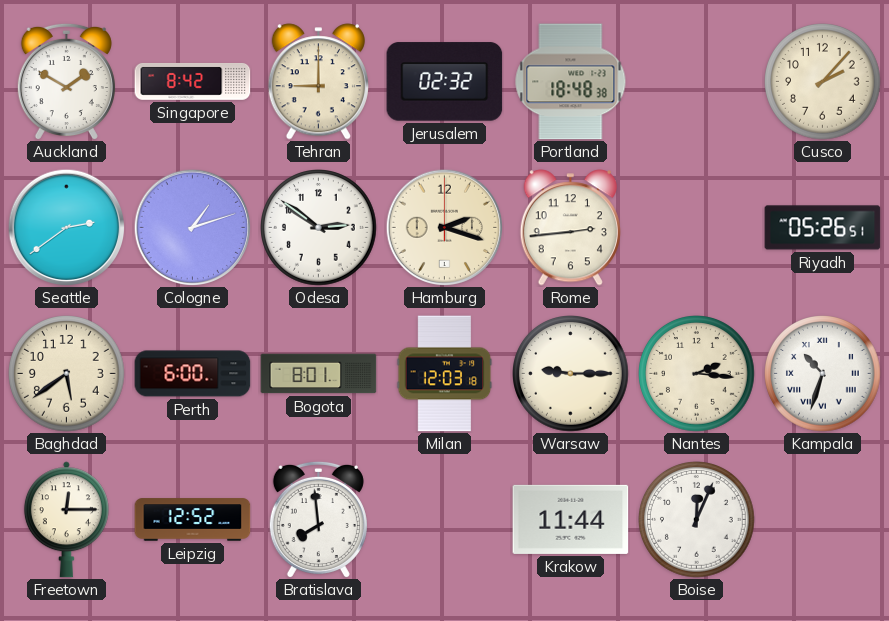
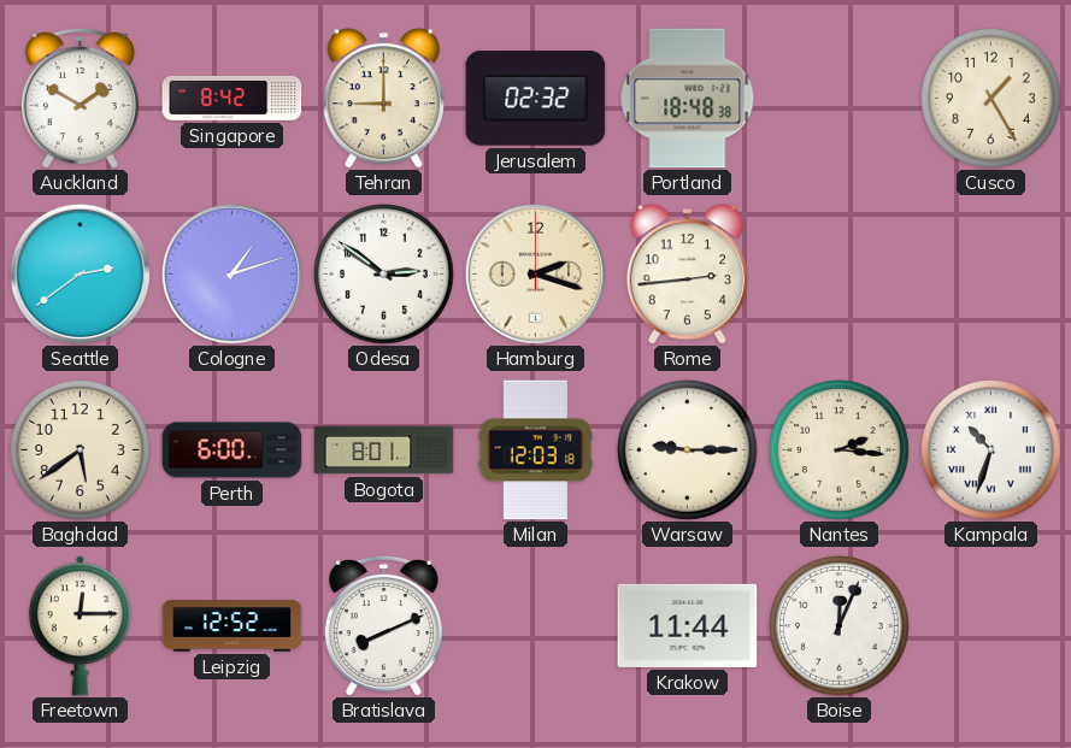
Cusco: 2:07 -> 1:25
Riyadh: 05:26 -> none
Bratislava: 7:59 -> 8:11
